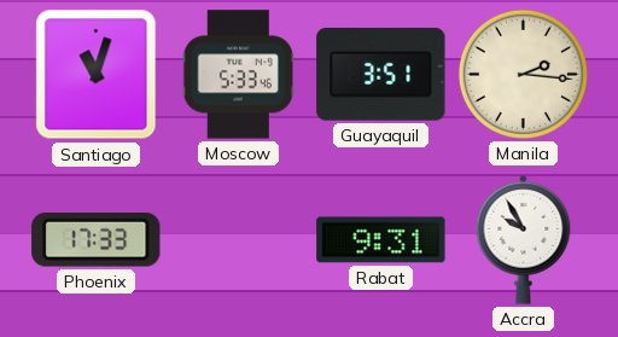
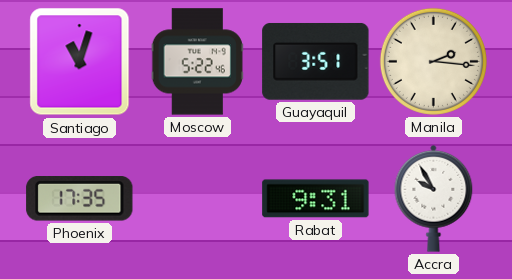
Moscow: 5:33 -> 5:22
Phoenix: 17:33 -> 17:35
